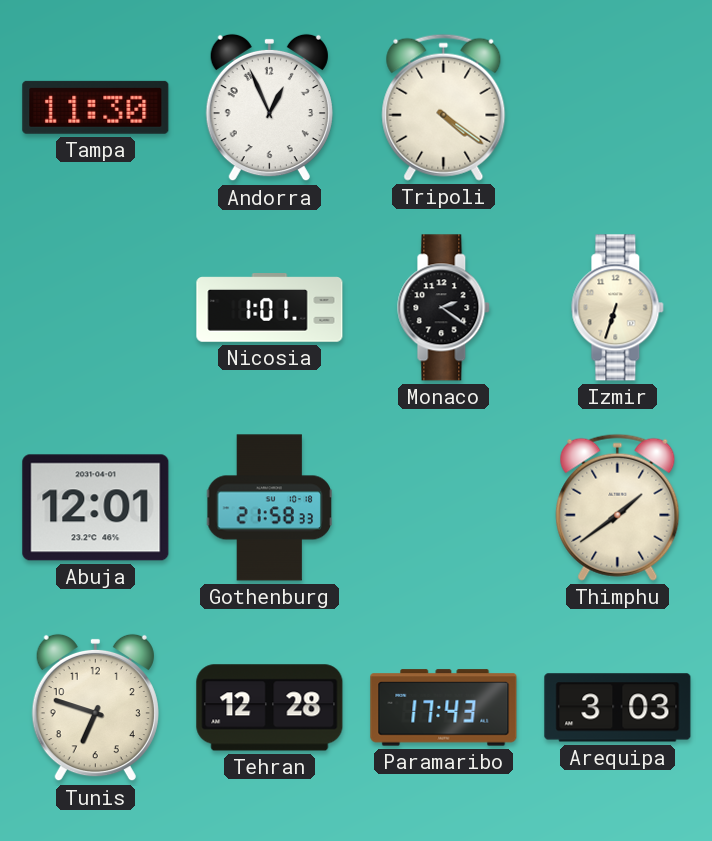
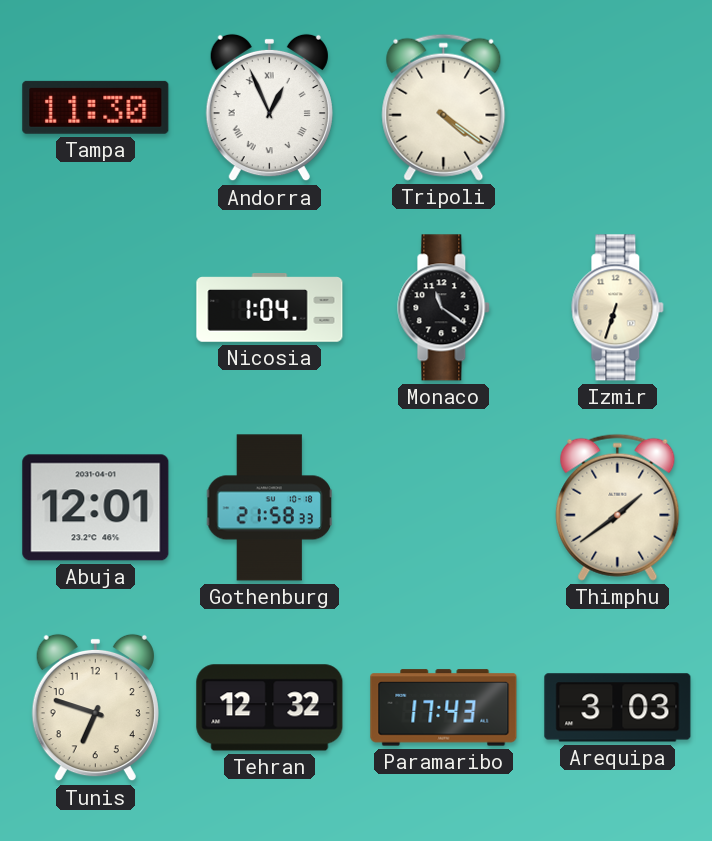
Andorra numerals: Arabic -> Roman
Nicosia: 1:01 -> 1:04
Monaco: 2:21 -> 11:21
Tehran: 12:28 -> 12:32
